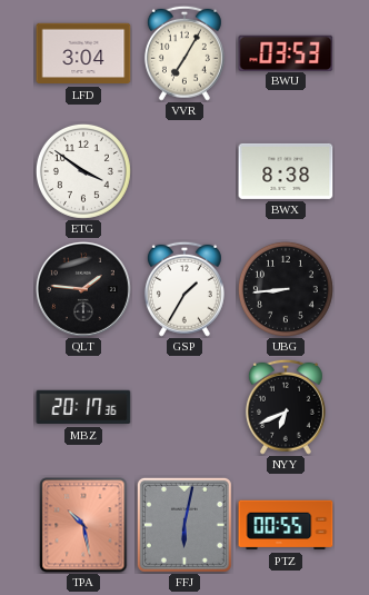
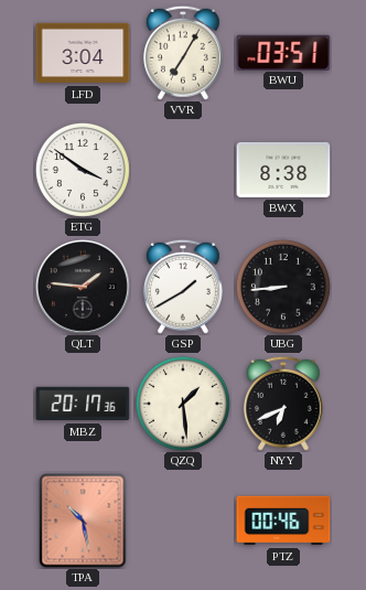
BWU: 03:53 -> 03:51
GSP: 1:35 -> 1:40
QZQ: none -> 1:29
FFJ: 6:02 -> none
PTZ: 00:55 -> 00:46
